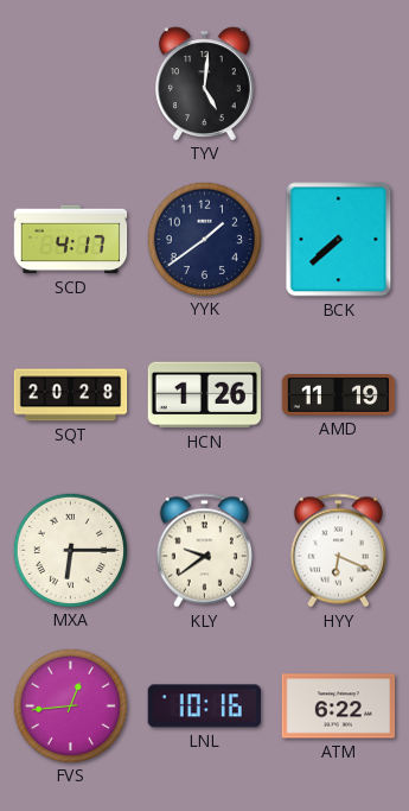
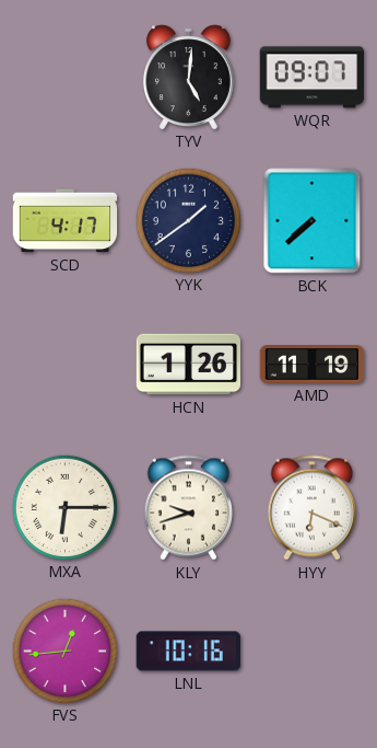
WQR: none -> 09:07
SQT: 20:28 -> none
KLY: 9:39 -> 9:42
ATM: 6:22 -> none
